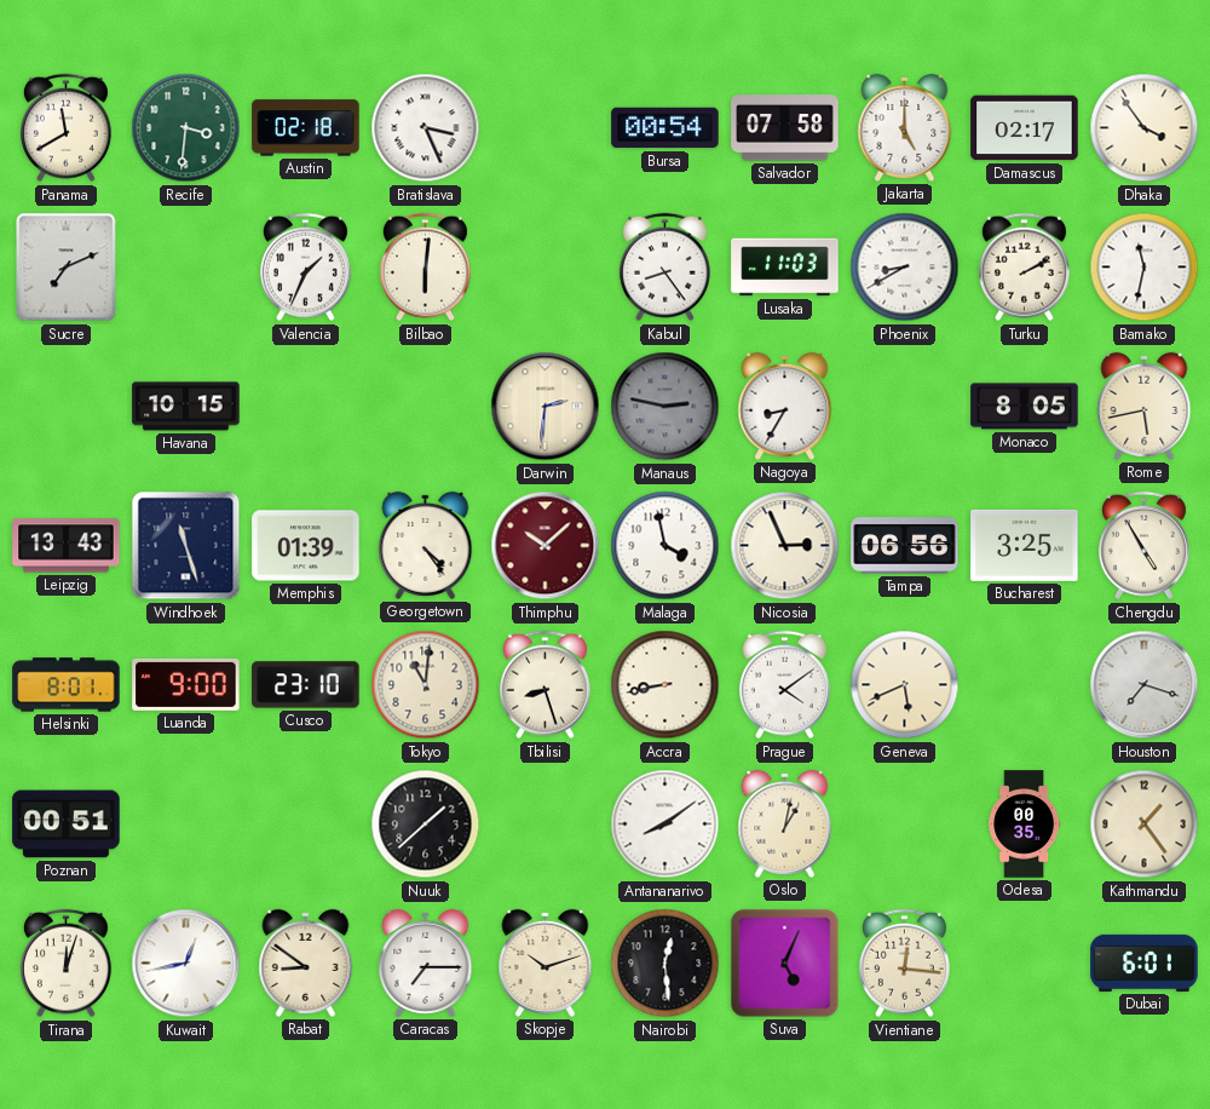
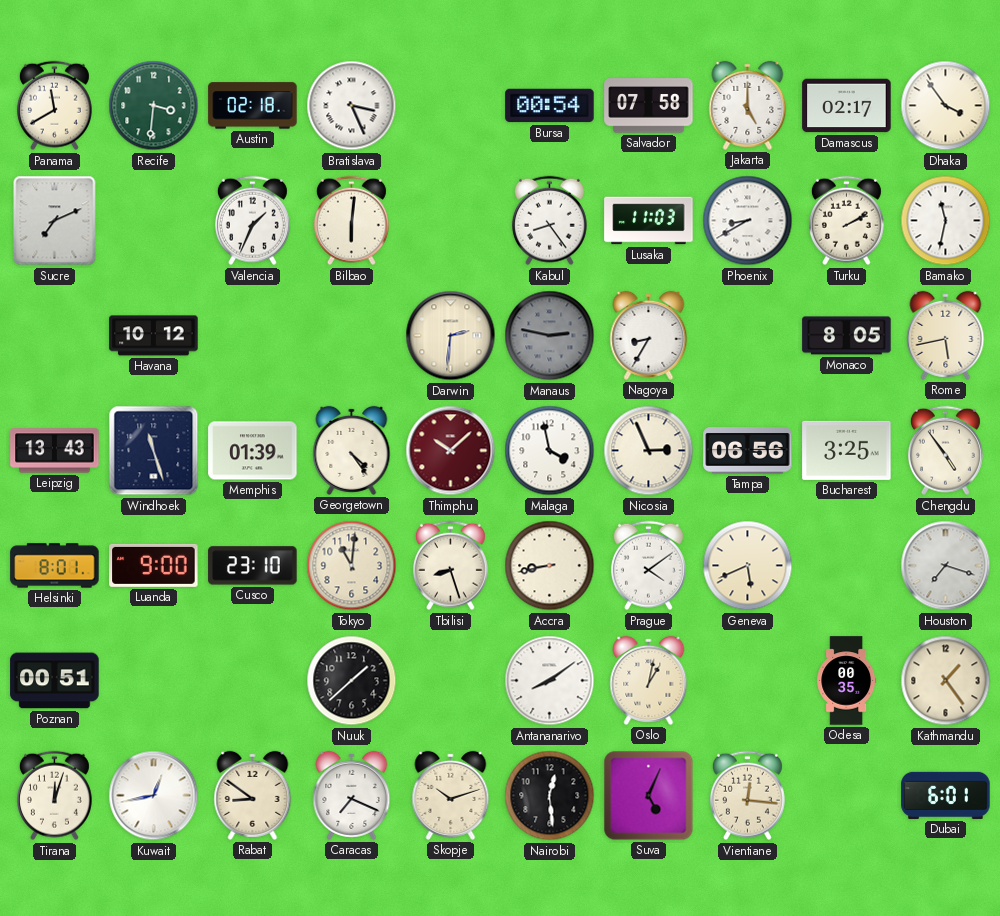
Havana: 10:15 -> 10:12
Chengdu: 4:55 -> 4:54
Caracas: 7:15 -> 7:19
